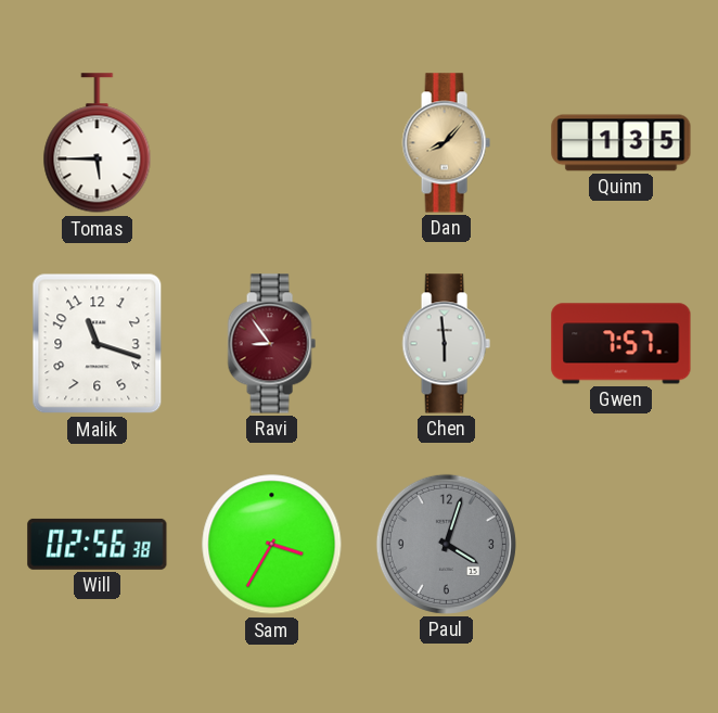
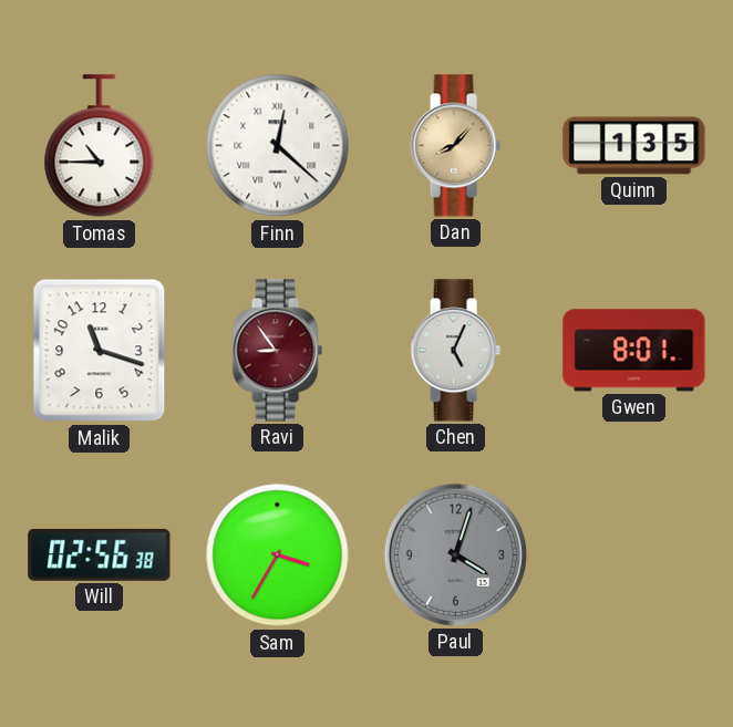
Tomas: 5:45 -> 10:45
Finn: none -> 12:22
Chen: 5:59 -> 5:04
Gwen: 7:57 -> 8:01
